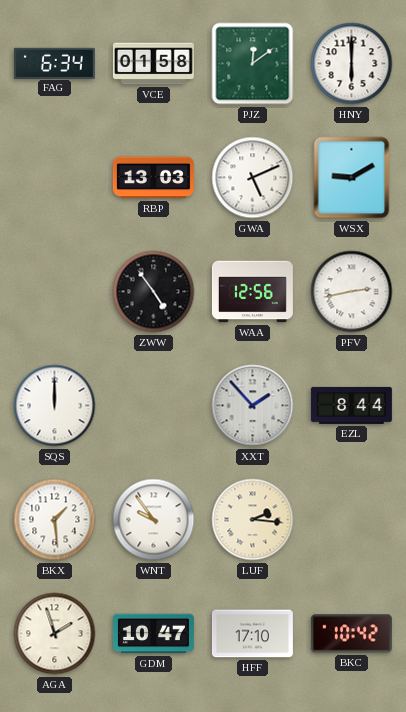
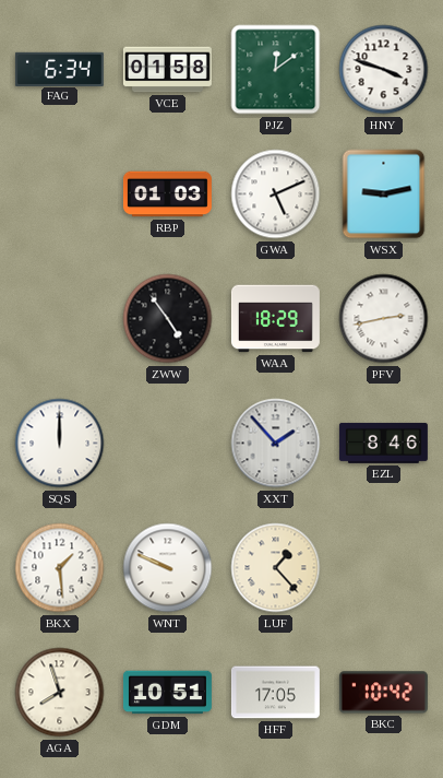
HNY: 6:00 -> 3:48
RBP: 13:03 -> 01:03
WSX: 9:10 -> 9:13
WAA: 12:56 -> 18:29
EZL: 8:44 -> 8:46
WNT: 9:54 -> 9:49
LUF: 2:16 -> 1:23
AGA: 1:57 -> 7:57
GDM: 10:47 -> 10:51
HFF: 17:10 -> 17:05
